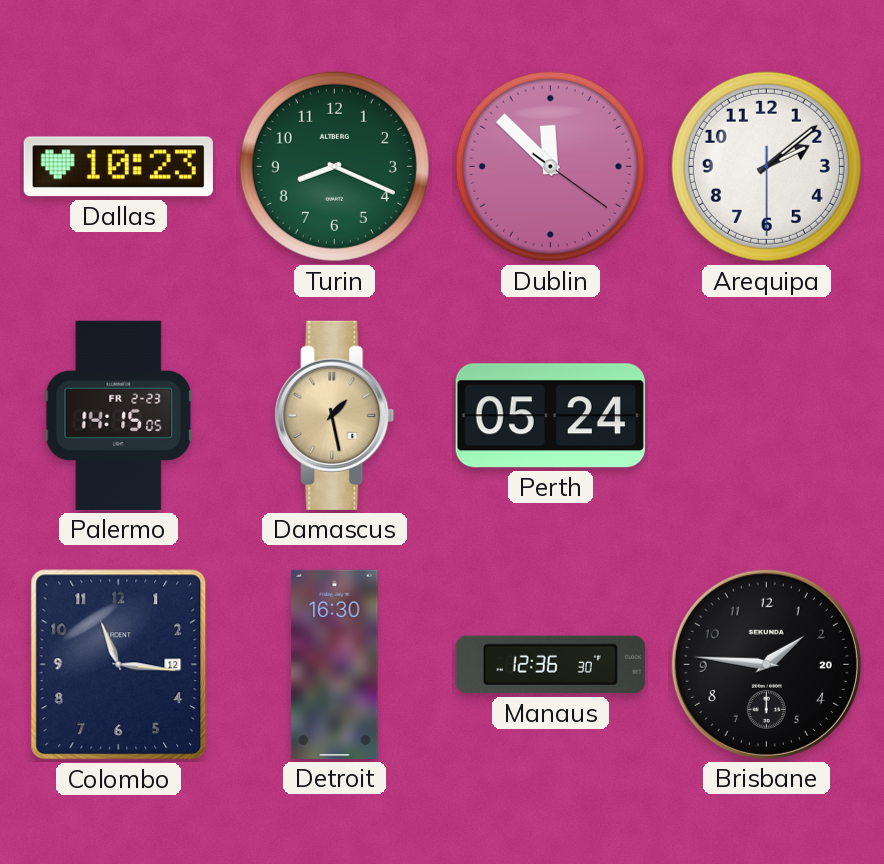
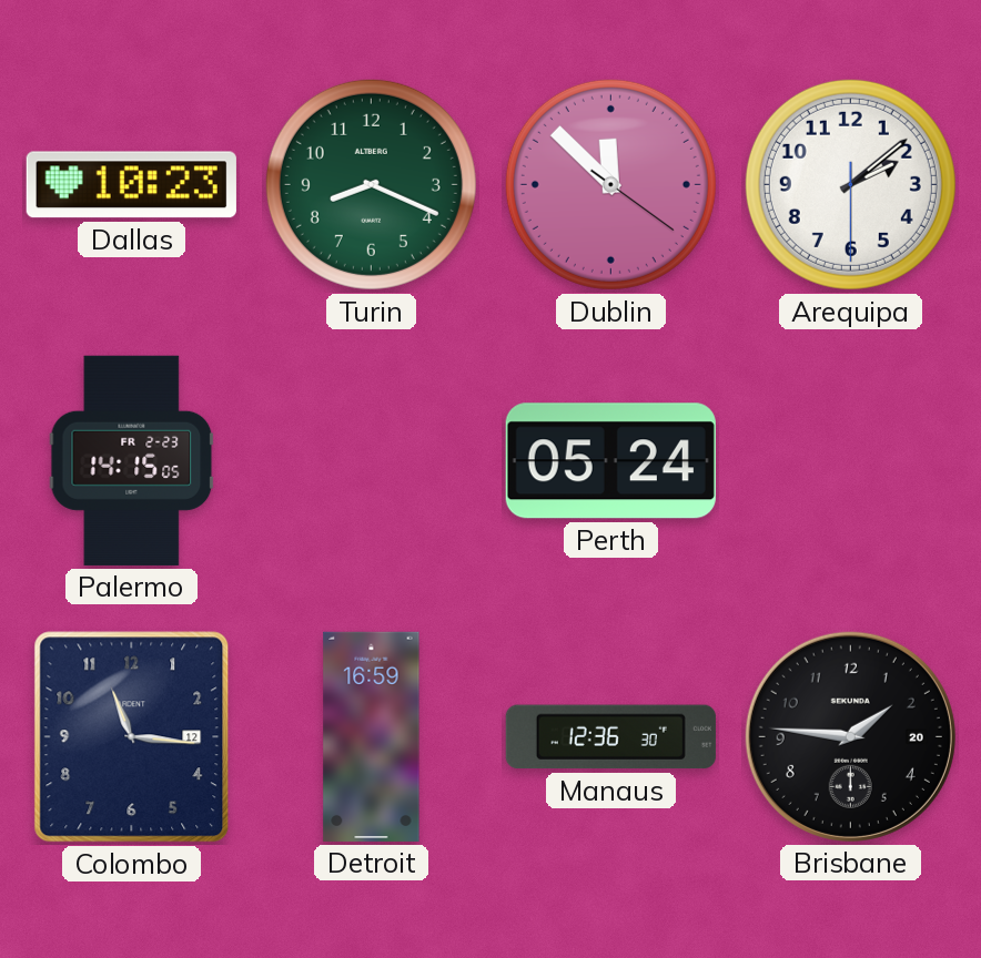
Damascus: 1:28 -> none
Detroit: 16:30 -> 16:59
